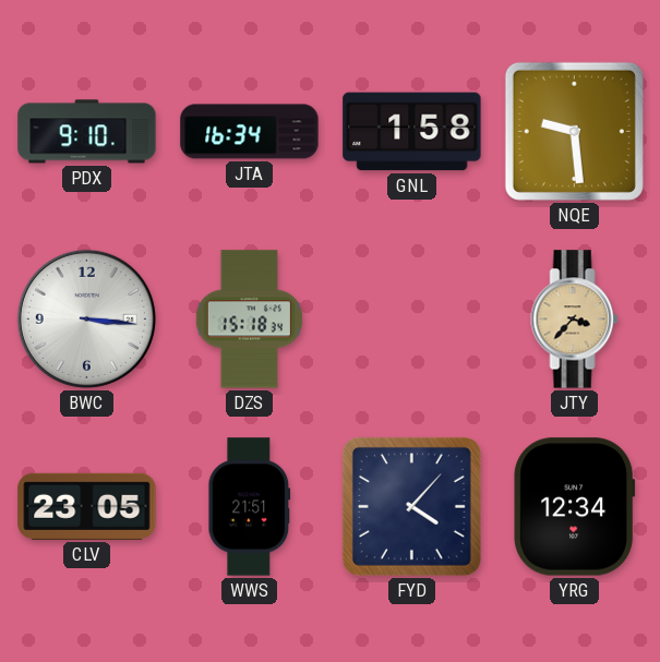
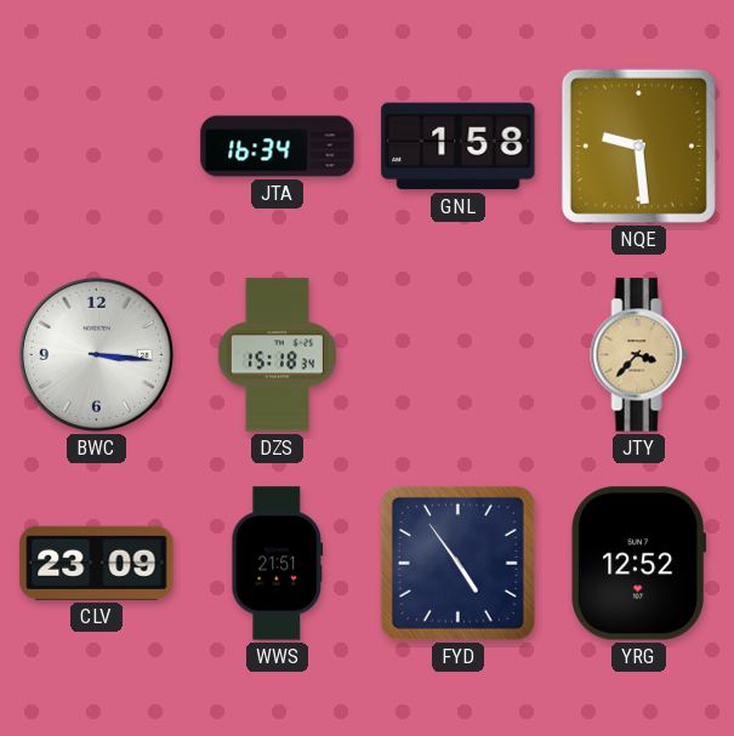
PDX: 9:10 -> none
CLV: 23:05 -> 23:09
FYD: 4:07 -> 4:54
YRG: 12:34 -> 12:52
